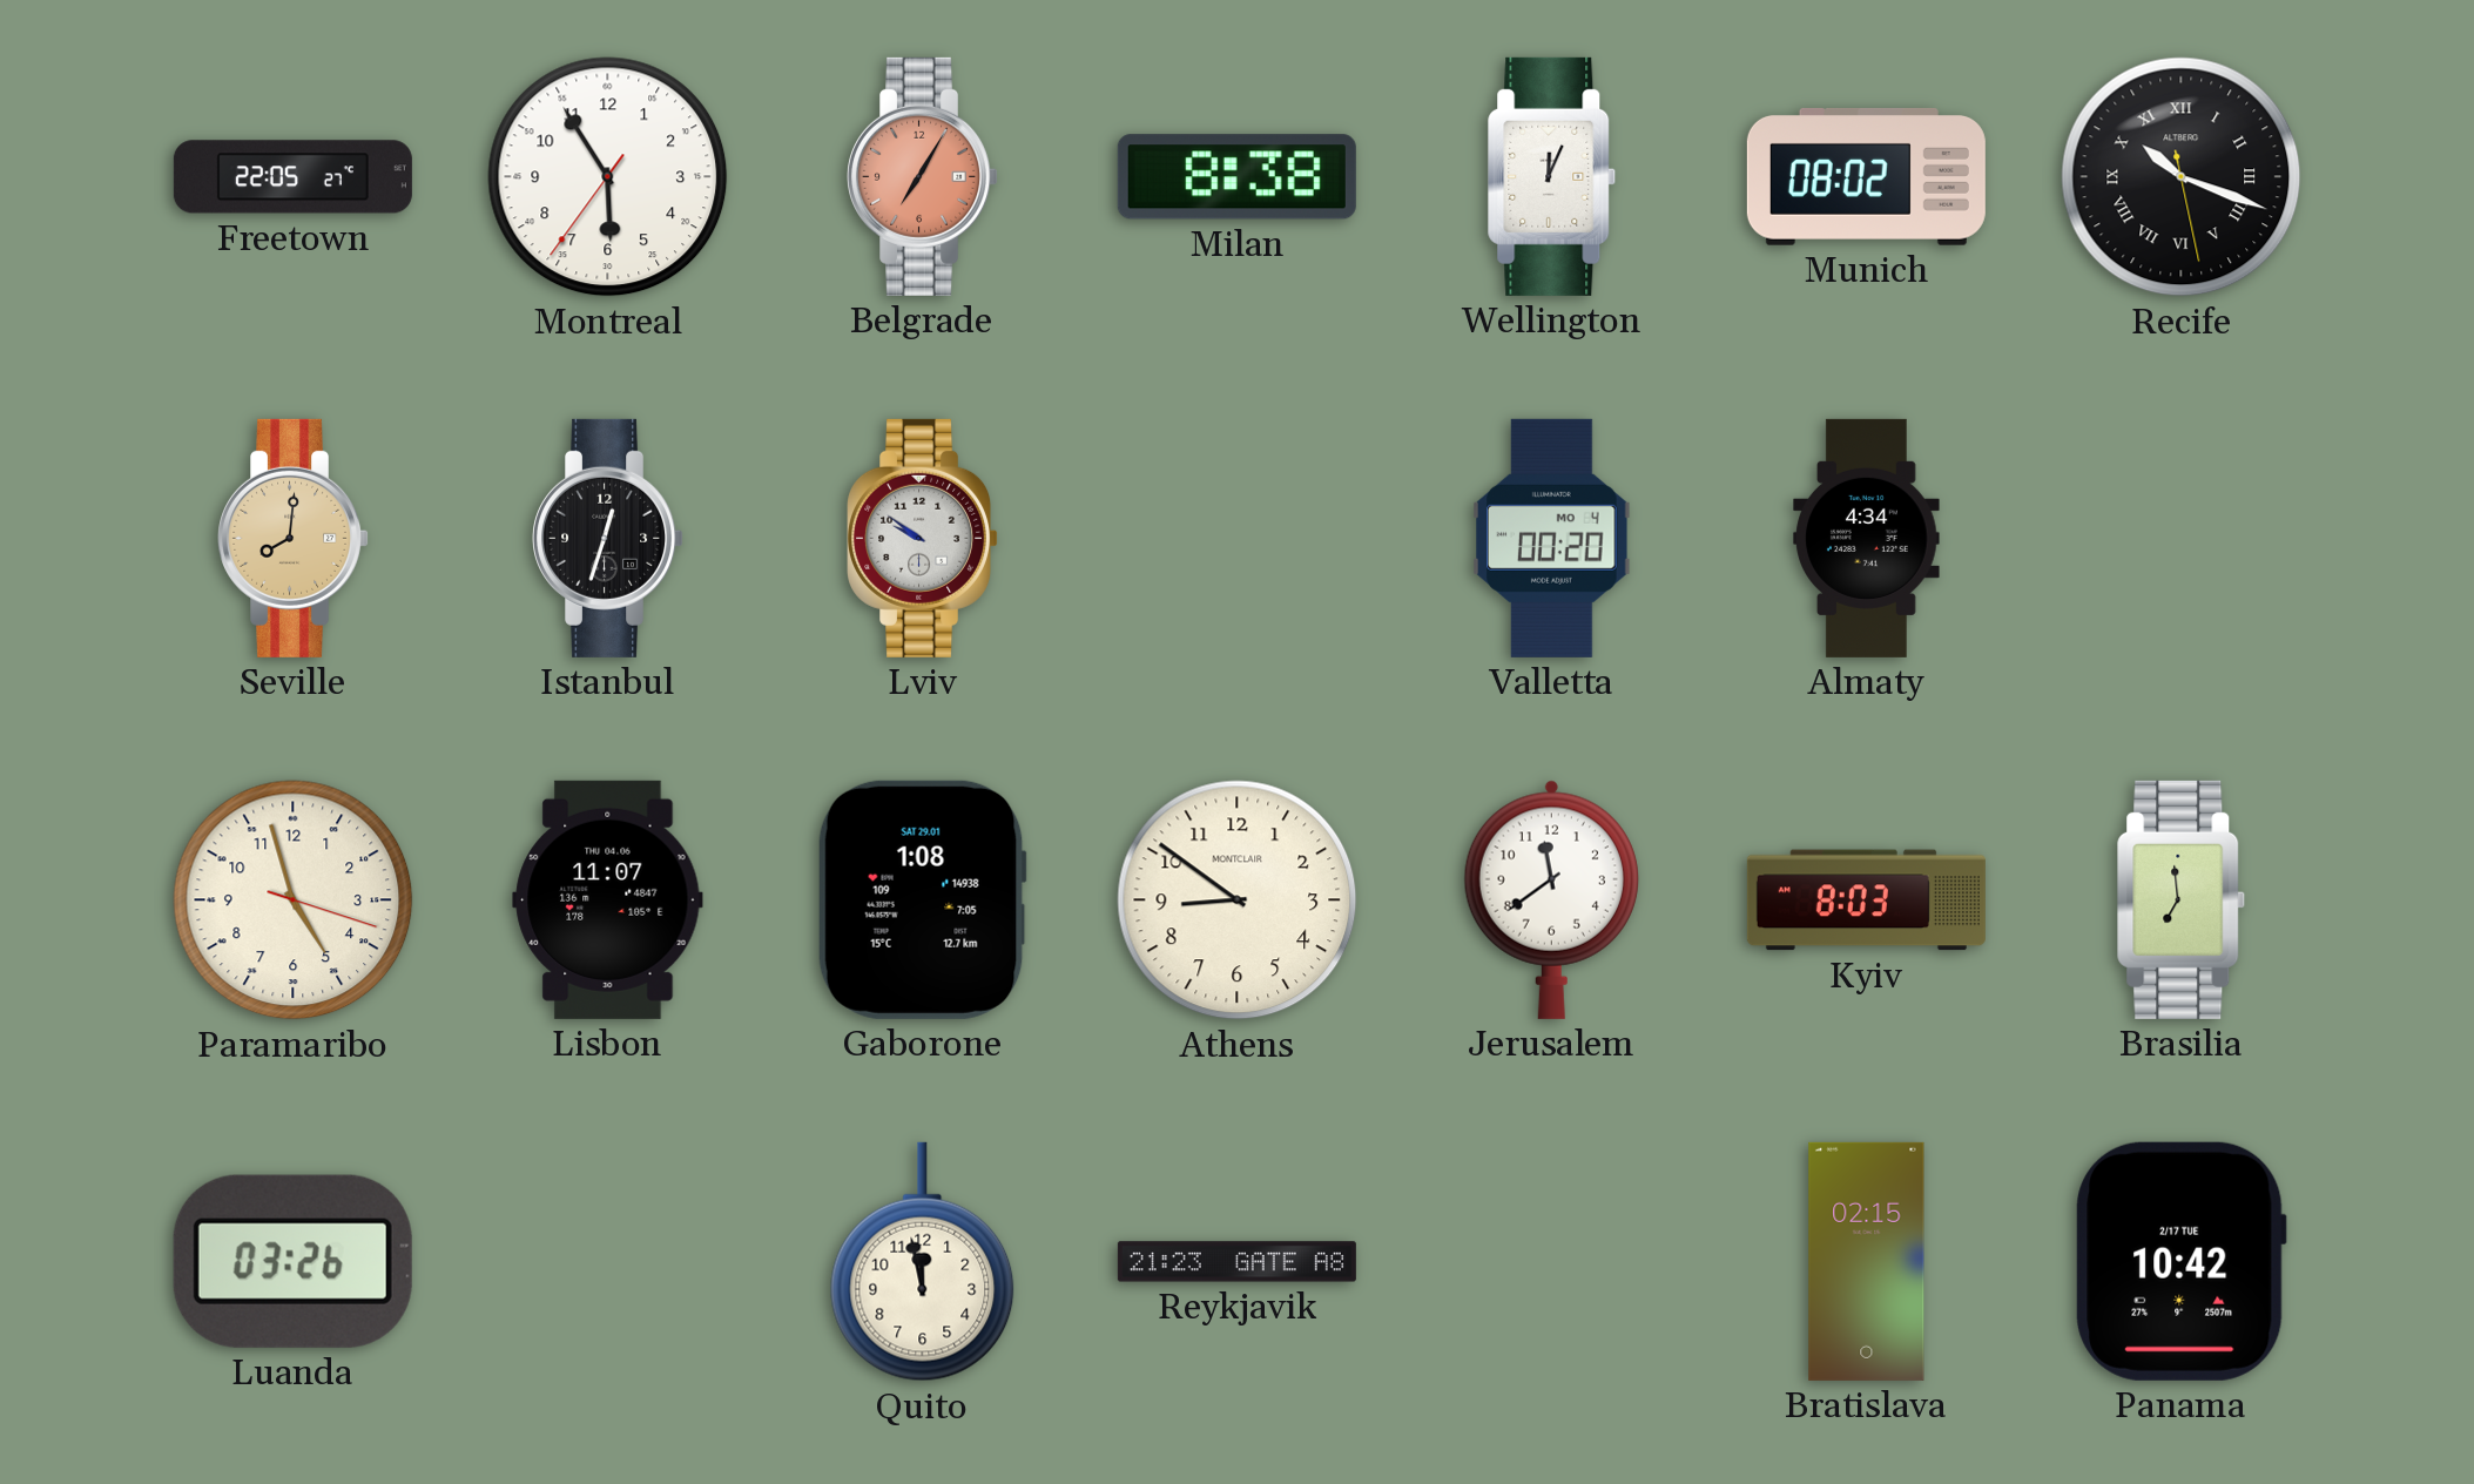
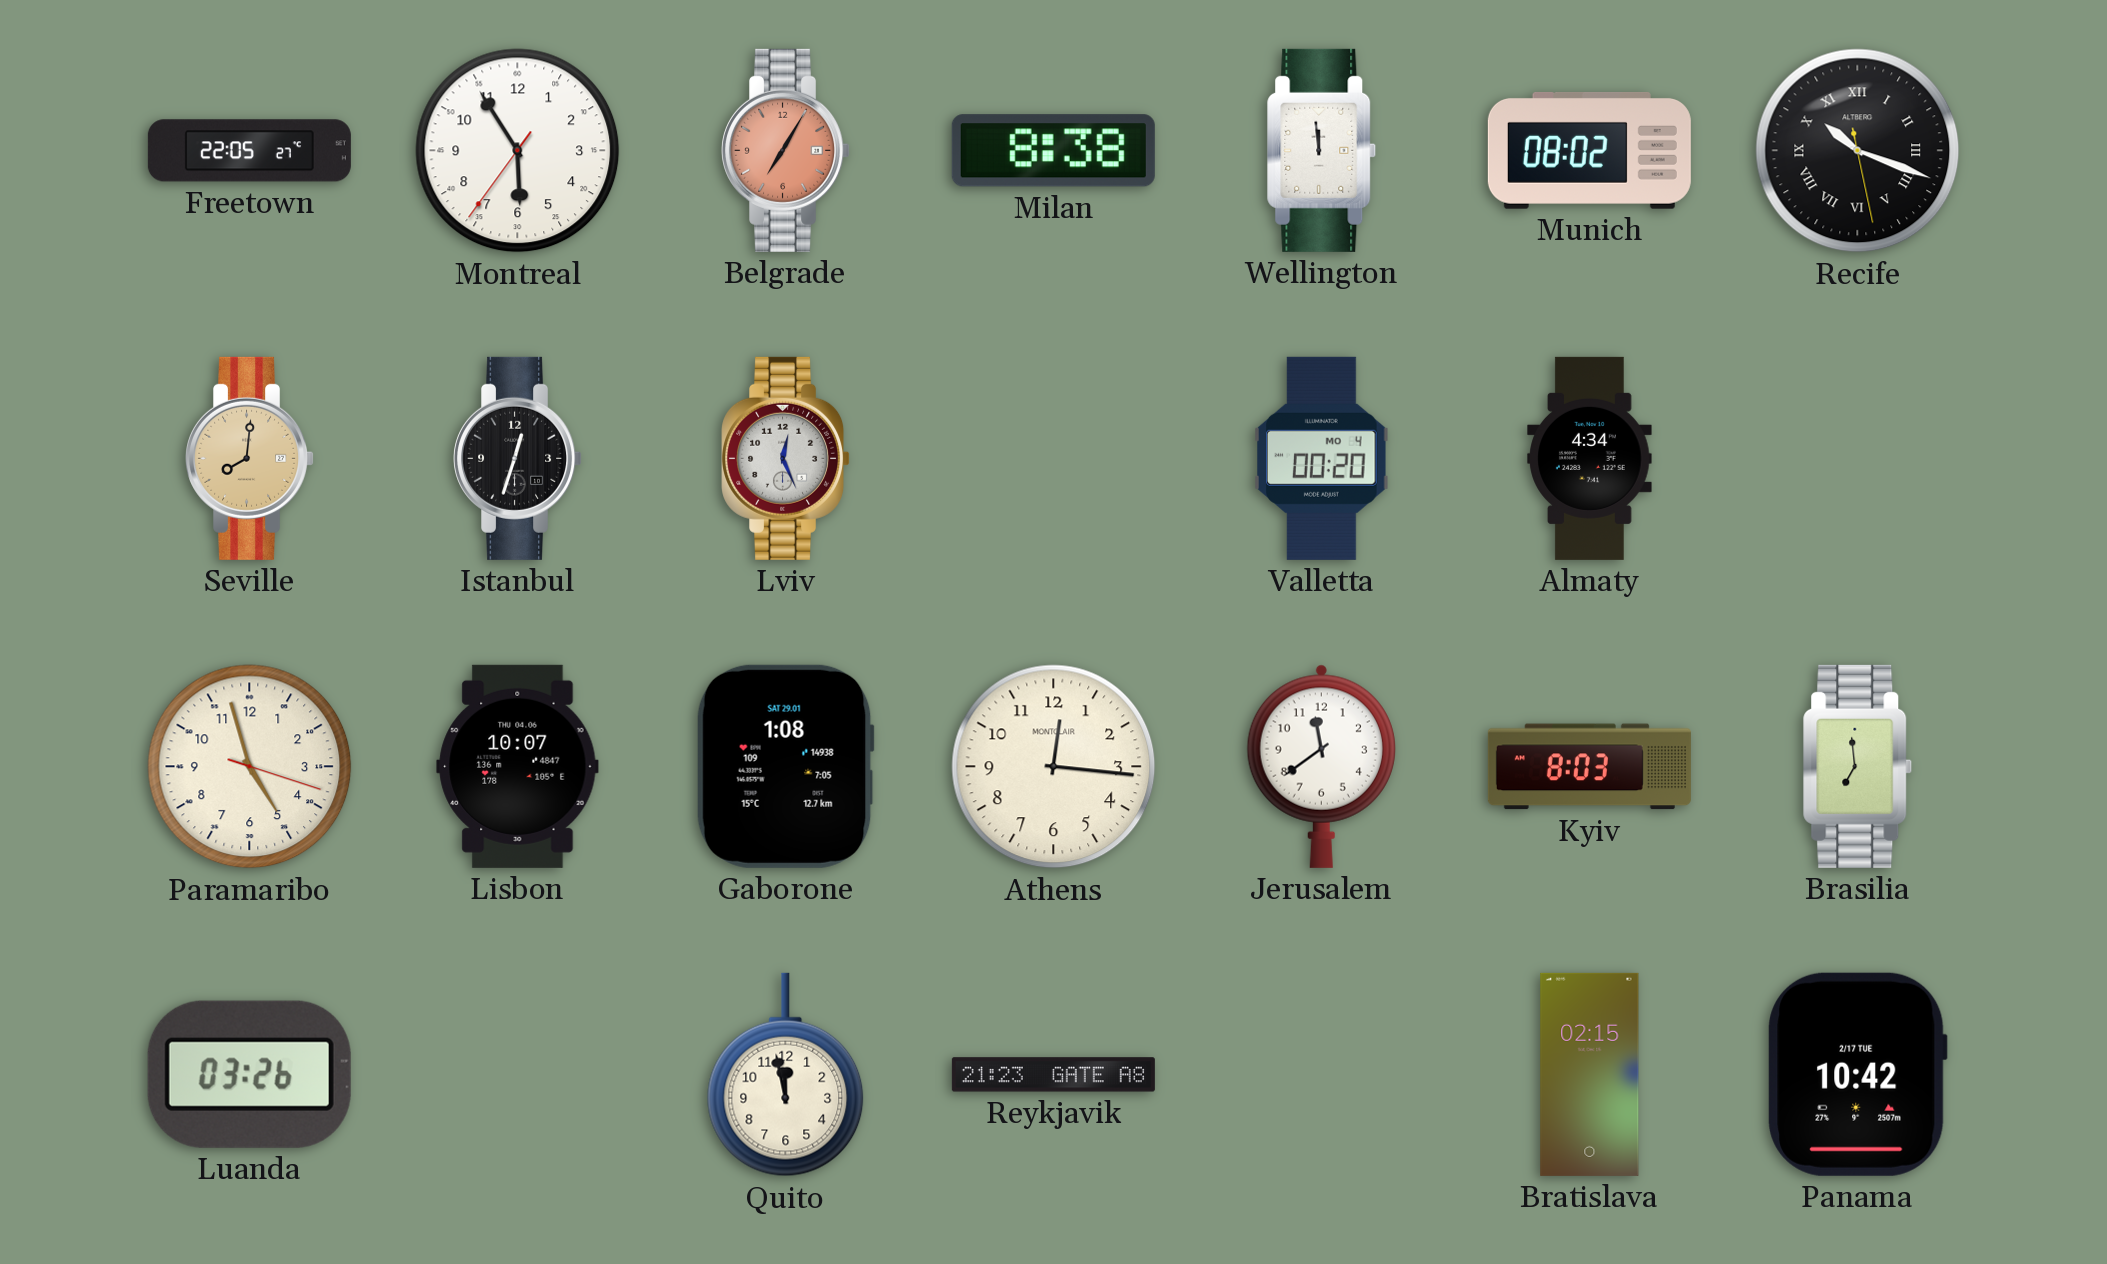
Wellington: 12:04 -> 11:59
Lviv: 9:51 -> 12:26
Lisbon: 11:07 -> 10:07
Athens: 8:51 -> 12:16
